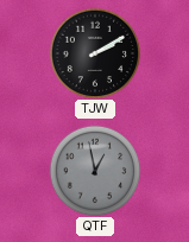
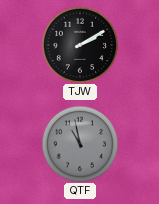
QTF: 12:58 -> 10:58
